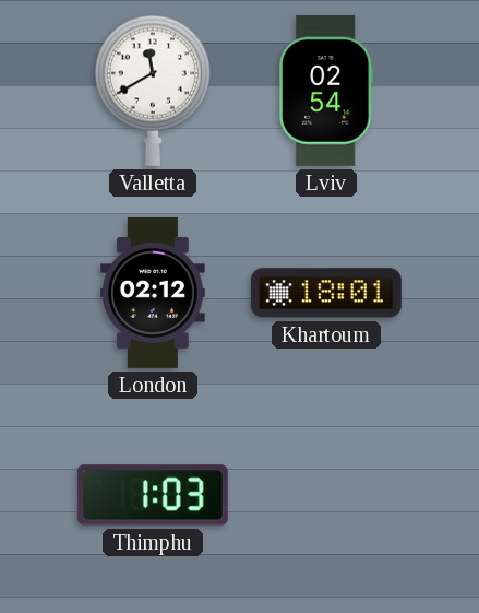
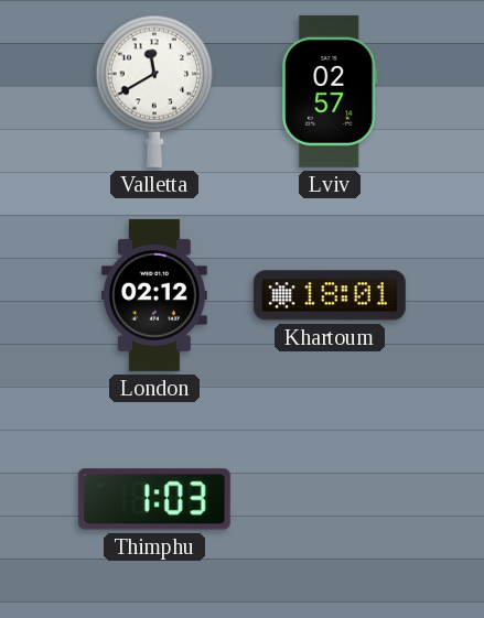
Lviv: 02:54 -> 02:57
